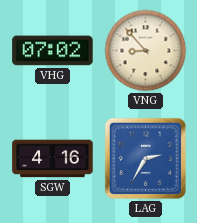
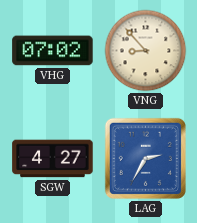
SGW: 4:16 -> 4:27
